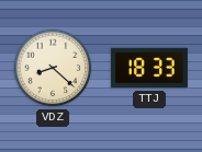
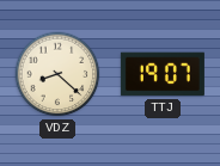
TTJ: 18:33 -> 19:07
